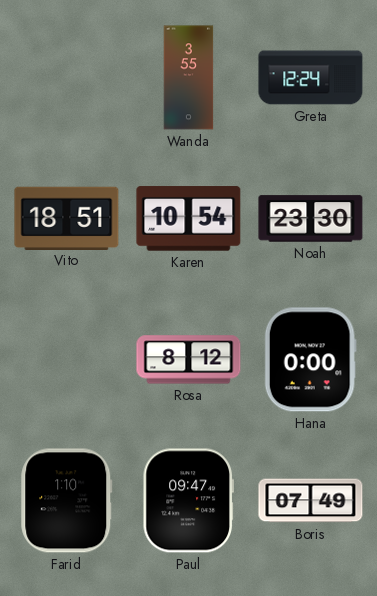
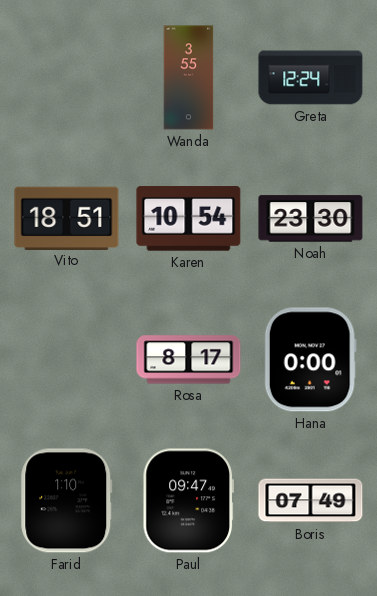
Rosa: 8:12 -> 8:17
